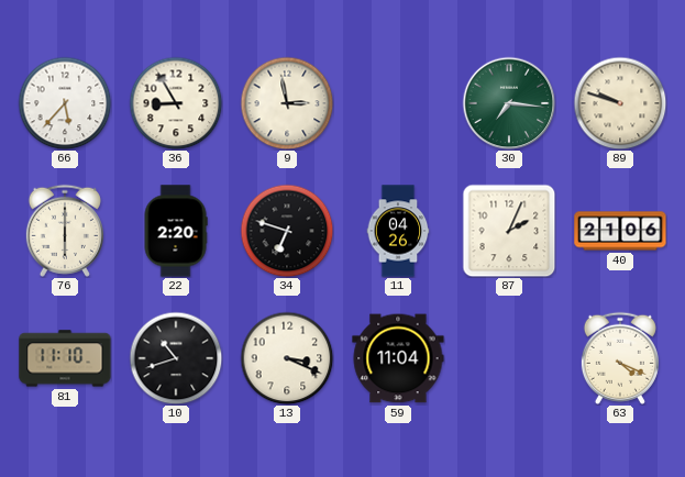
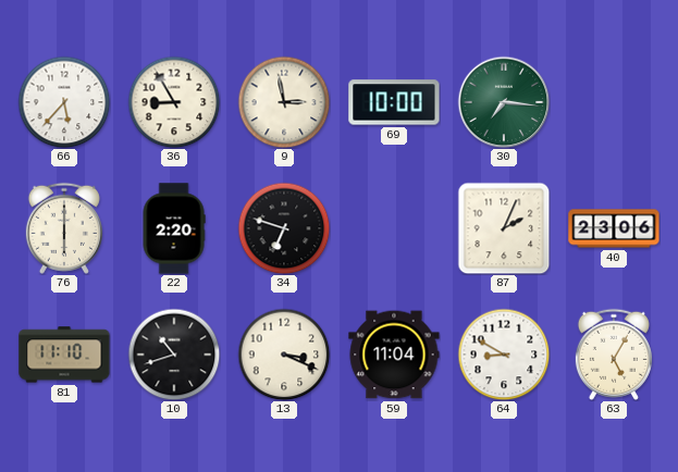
69: none -> 10:00
89: 9:48 -> none
11: 04:26 -> none
40: 21:06 -> 23:06
64: none -> 8:50
63: 4:19 -> 5:05
